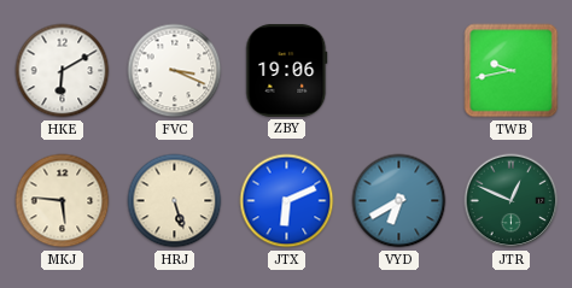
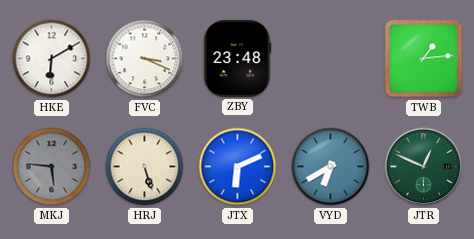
ZBY: 19:06 -> 23:48
TWB: 9:43 -> 1:14
MKJ dial: cream -> grey
